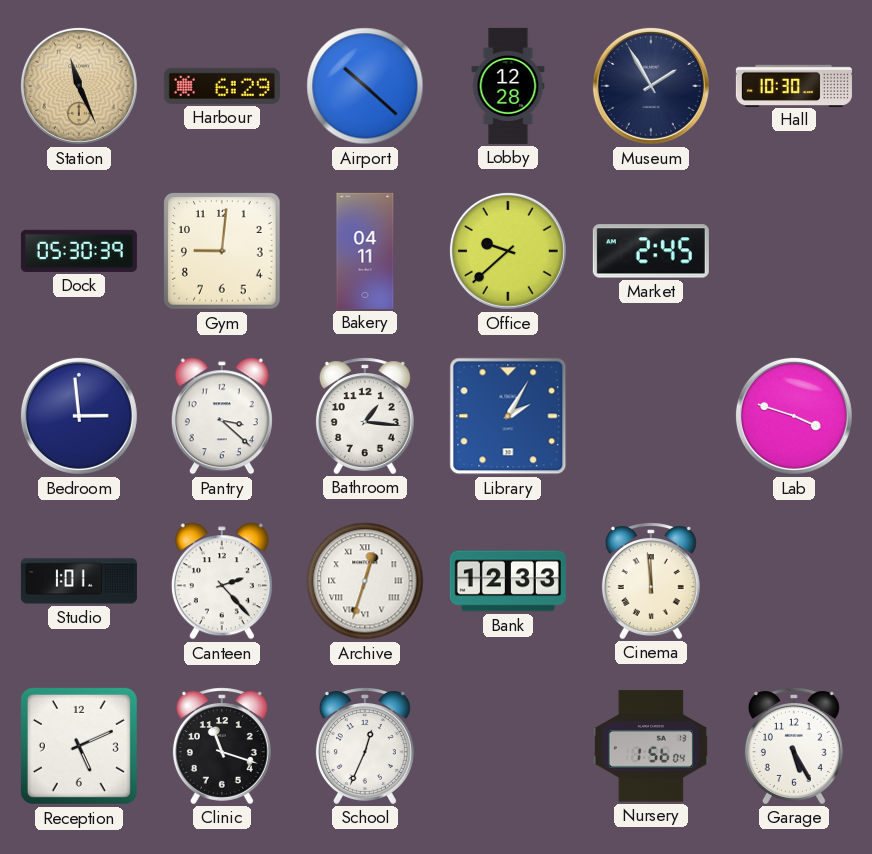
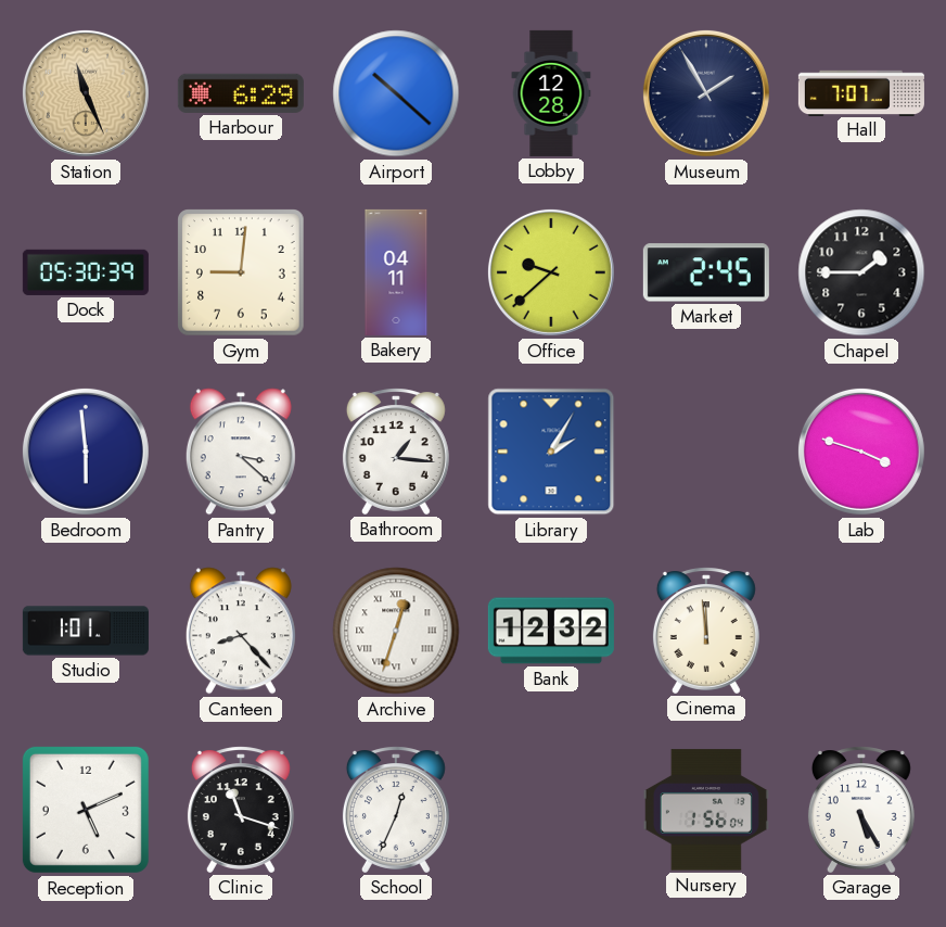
Hall: 10:30 -> 7:07
Chapel: none -> 1:45
Bedroom: 2:59 -> 5:59
Canteen: 2:23 -> 8:23
Bank: 12:33 -> 12:32
